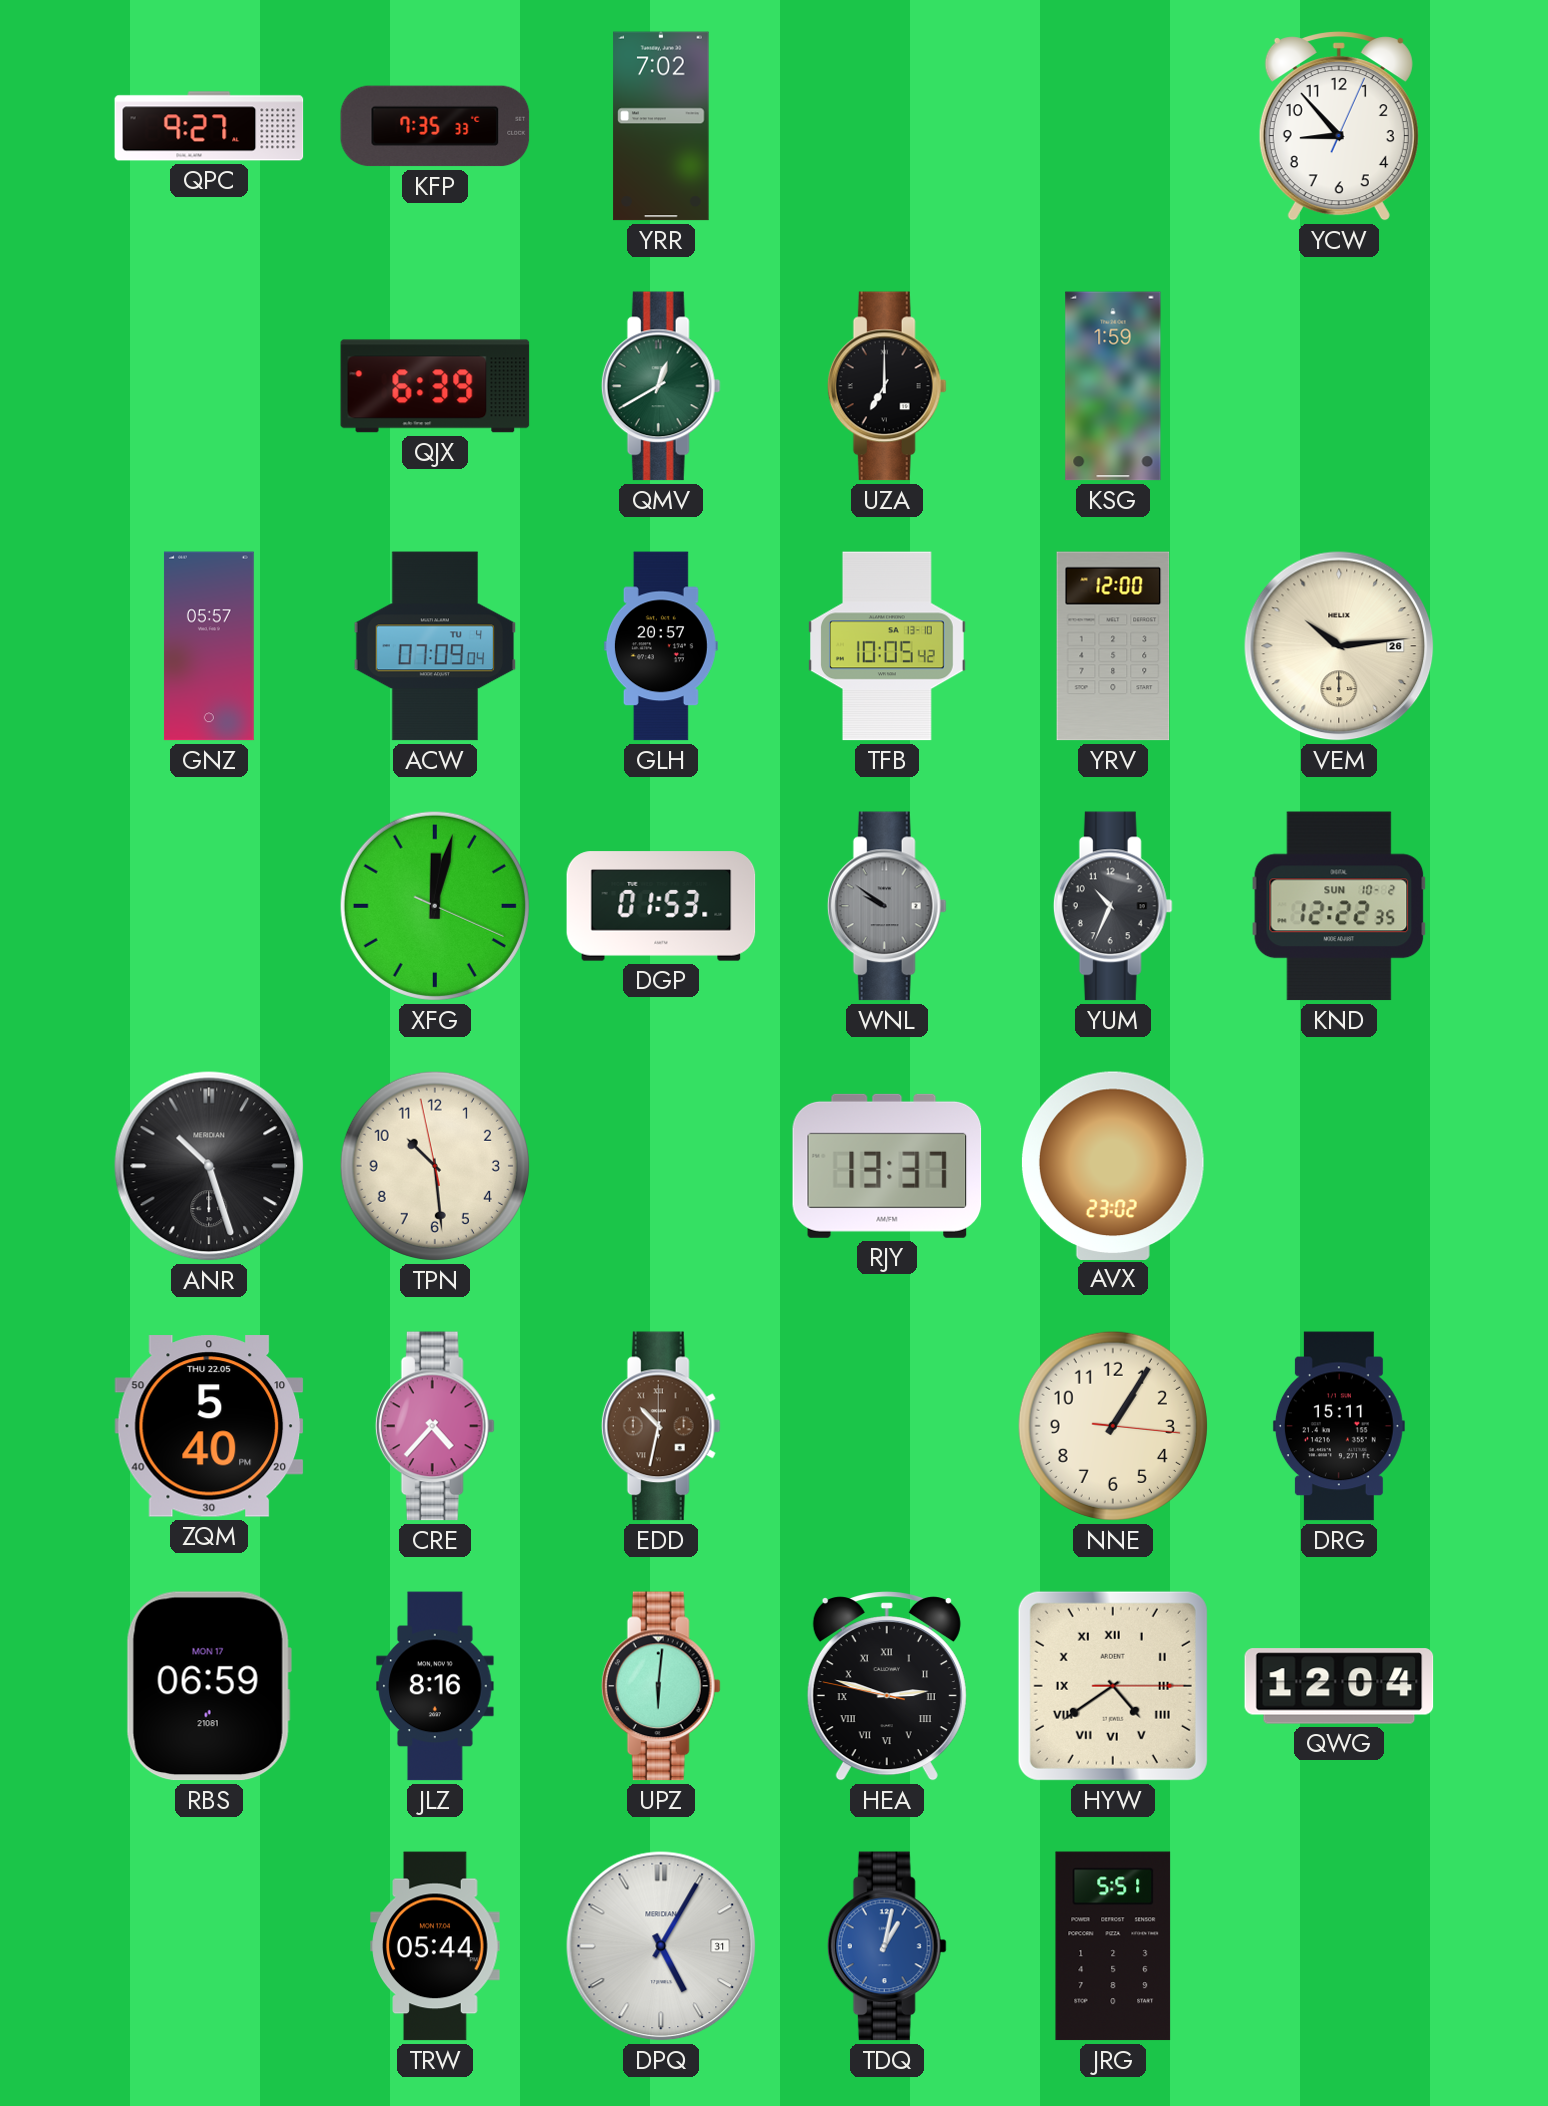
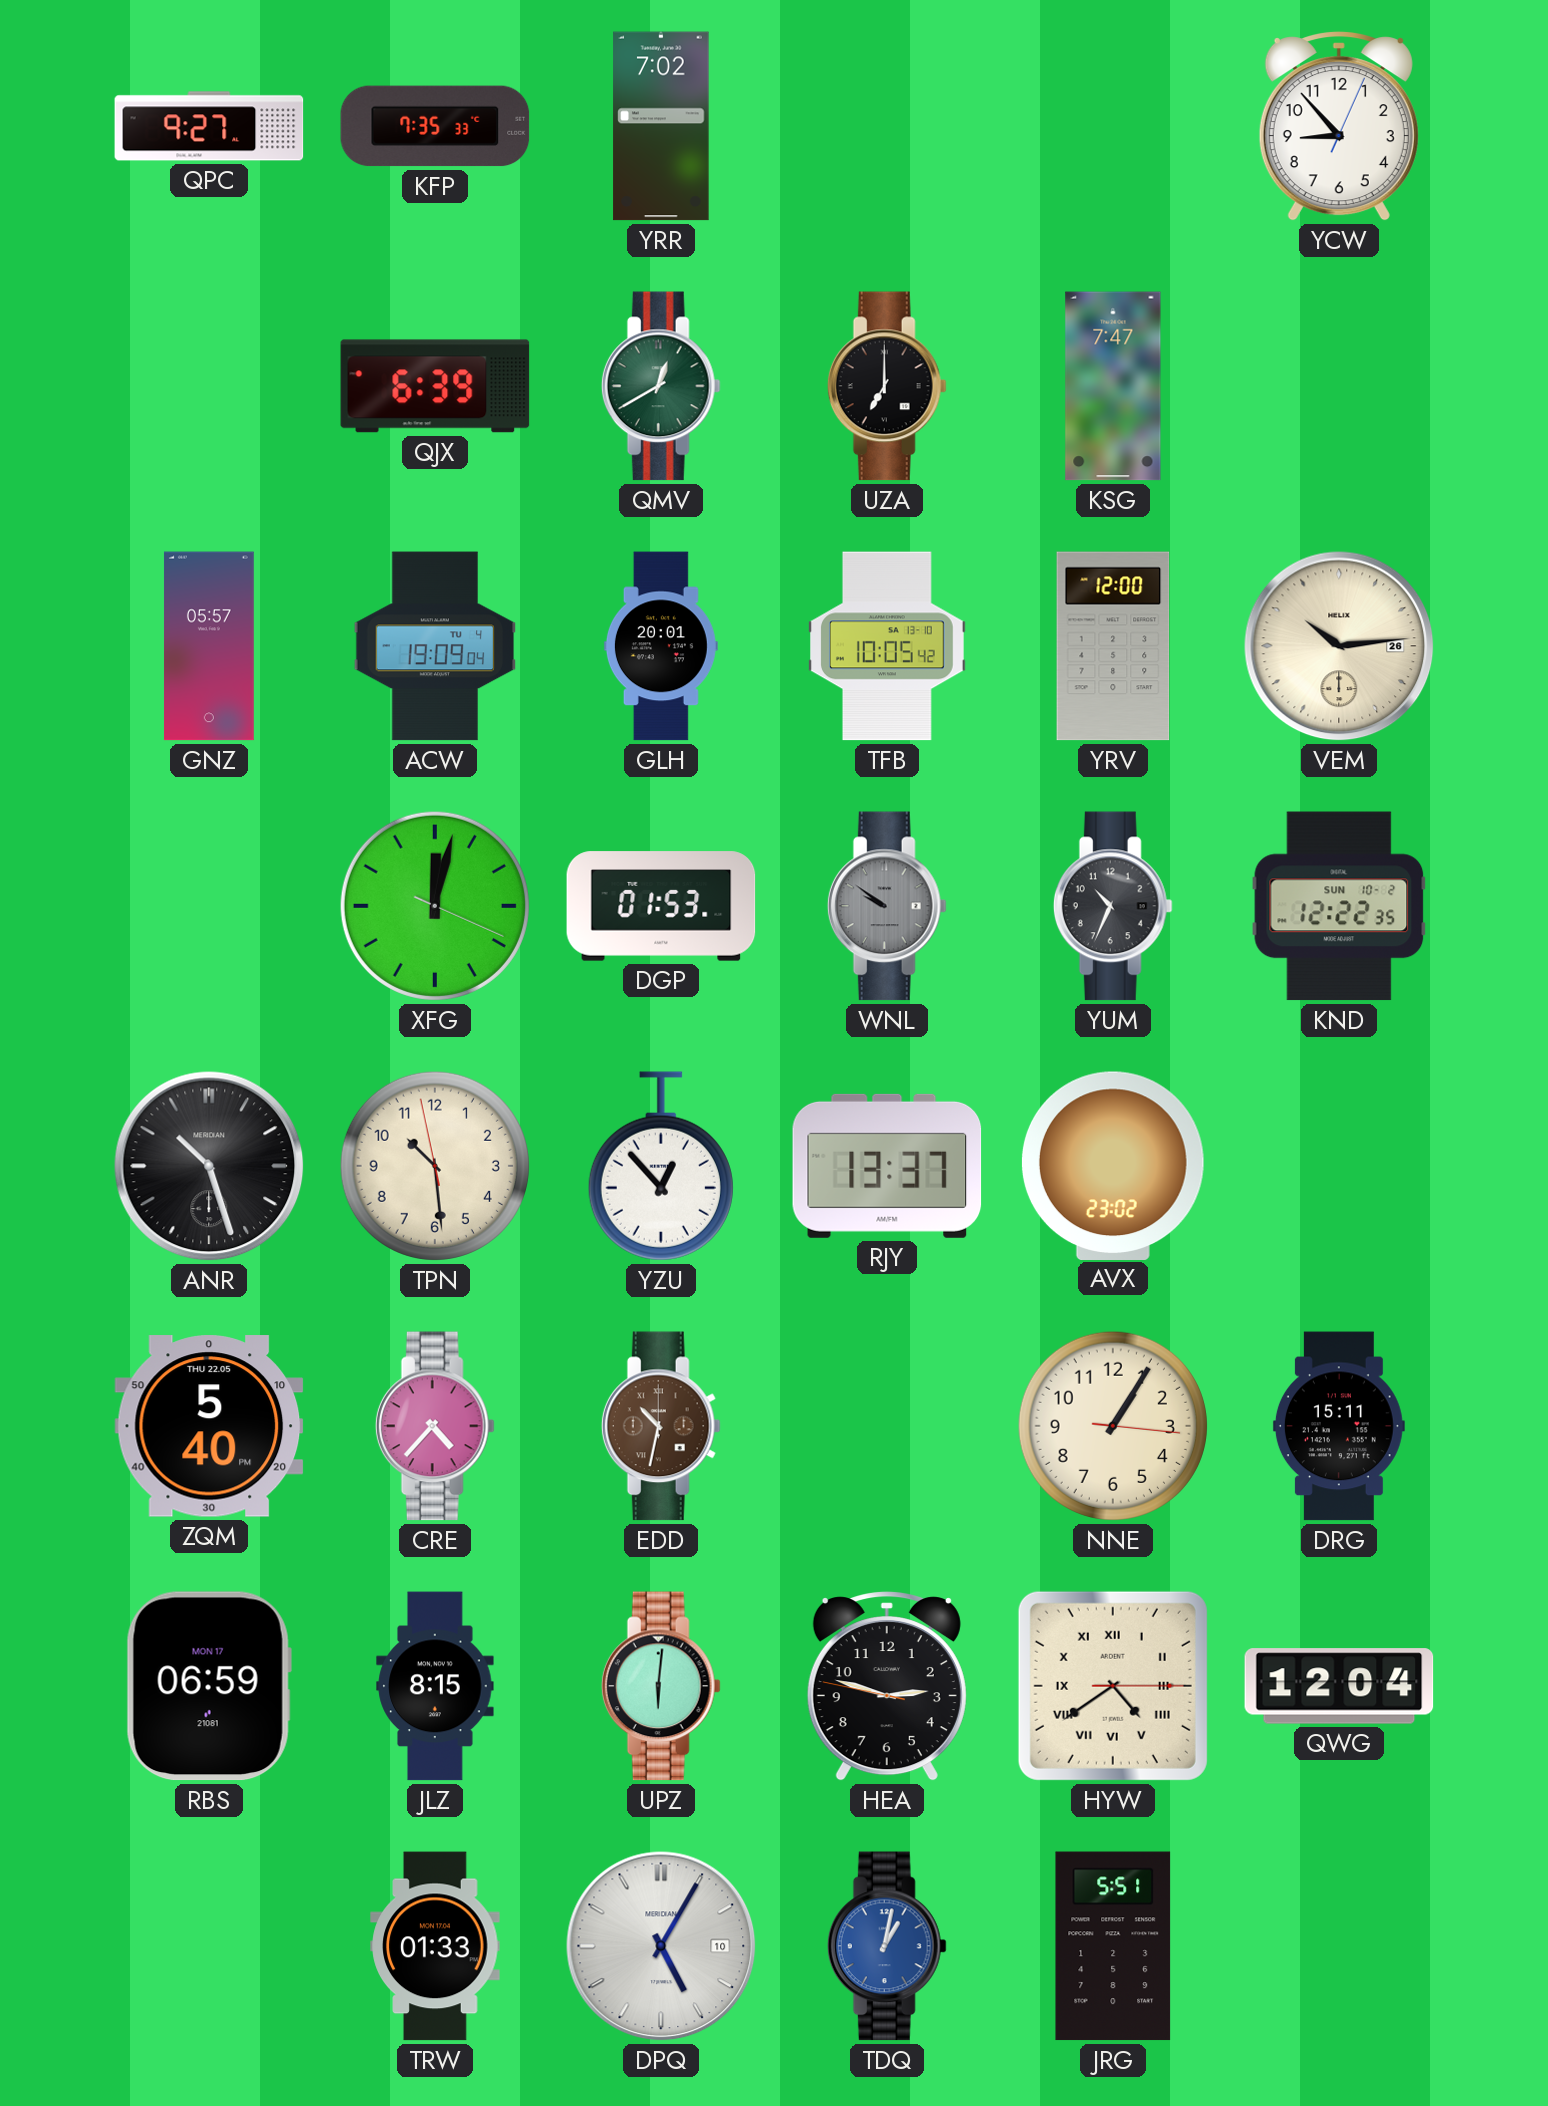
KSG: 1:59 -> 7:47
ACW: 07:09 -> 19:09
GLH: 20:57 -> 20:01
YZU: none -> 12:53
JLZ: 8:16 -> 8:15
HEA numerals: Roman -> Arabic
TRW: 05:44 -> 01:33
DPQ date: 31 -> 10
